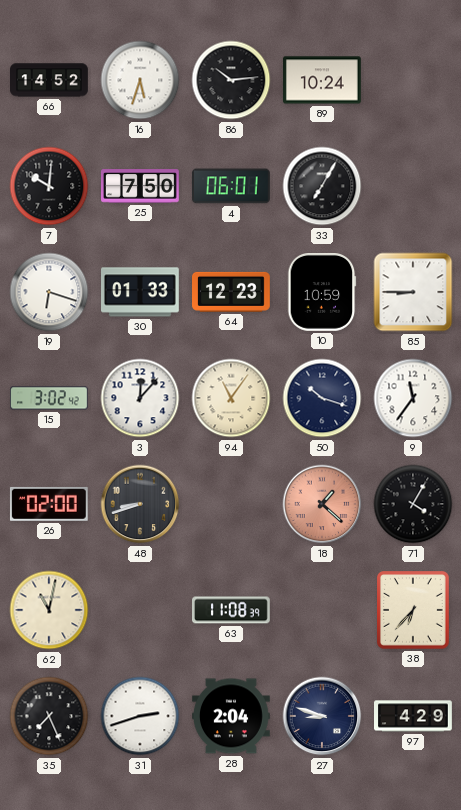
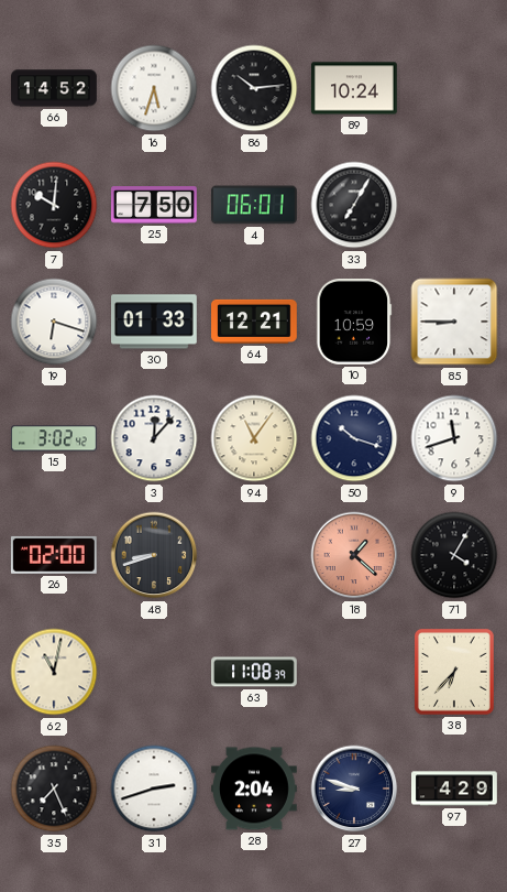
64: 12:23 -> 12:21
9: 11:36 -> 11:42
